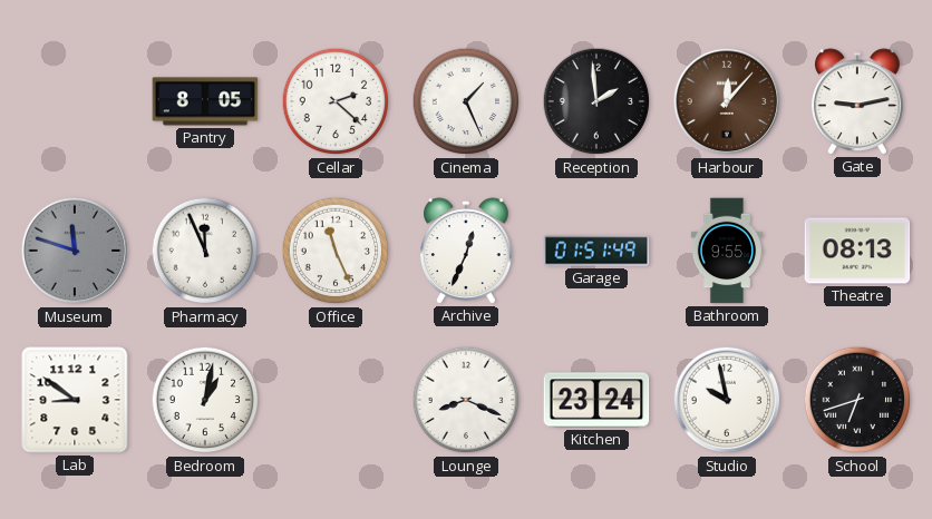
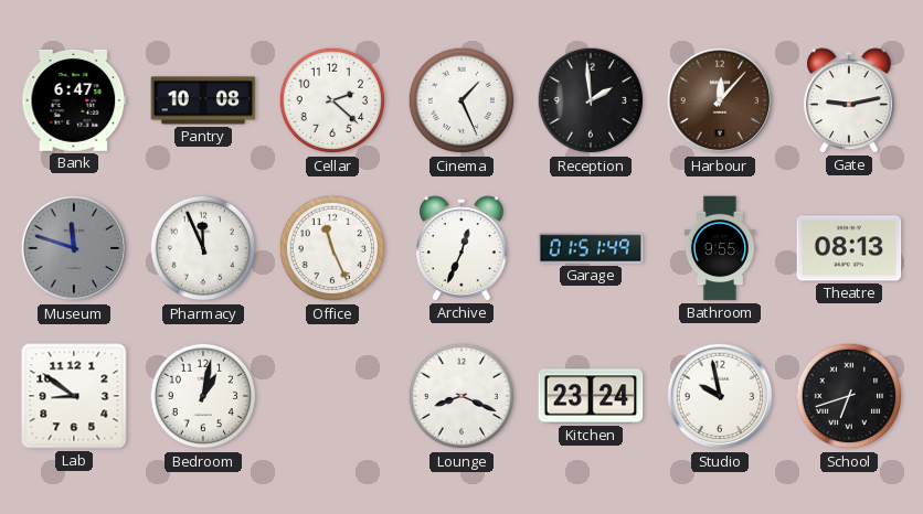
Bank: none -> 6:47
Pantry: 8:05 -> 10:08
